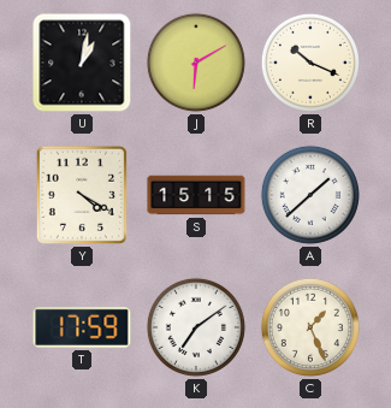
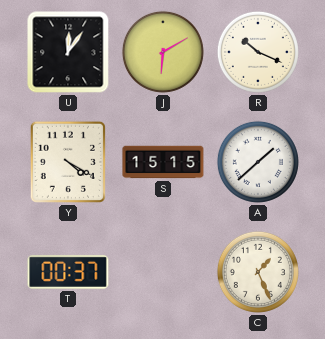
U: 1:02 -> 12:06
T: 17:59 -> 00:37
K: 7:09 -> none
